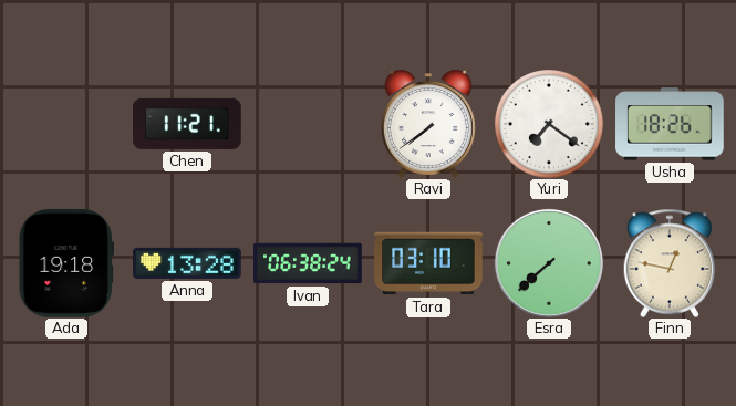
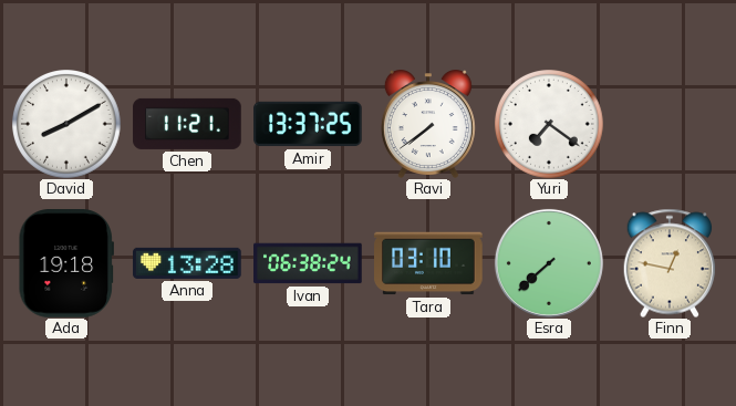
David: none -> 8:10
Amir: none -> 13:37
Usha: 18:26 -> none
